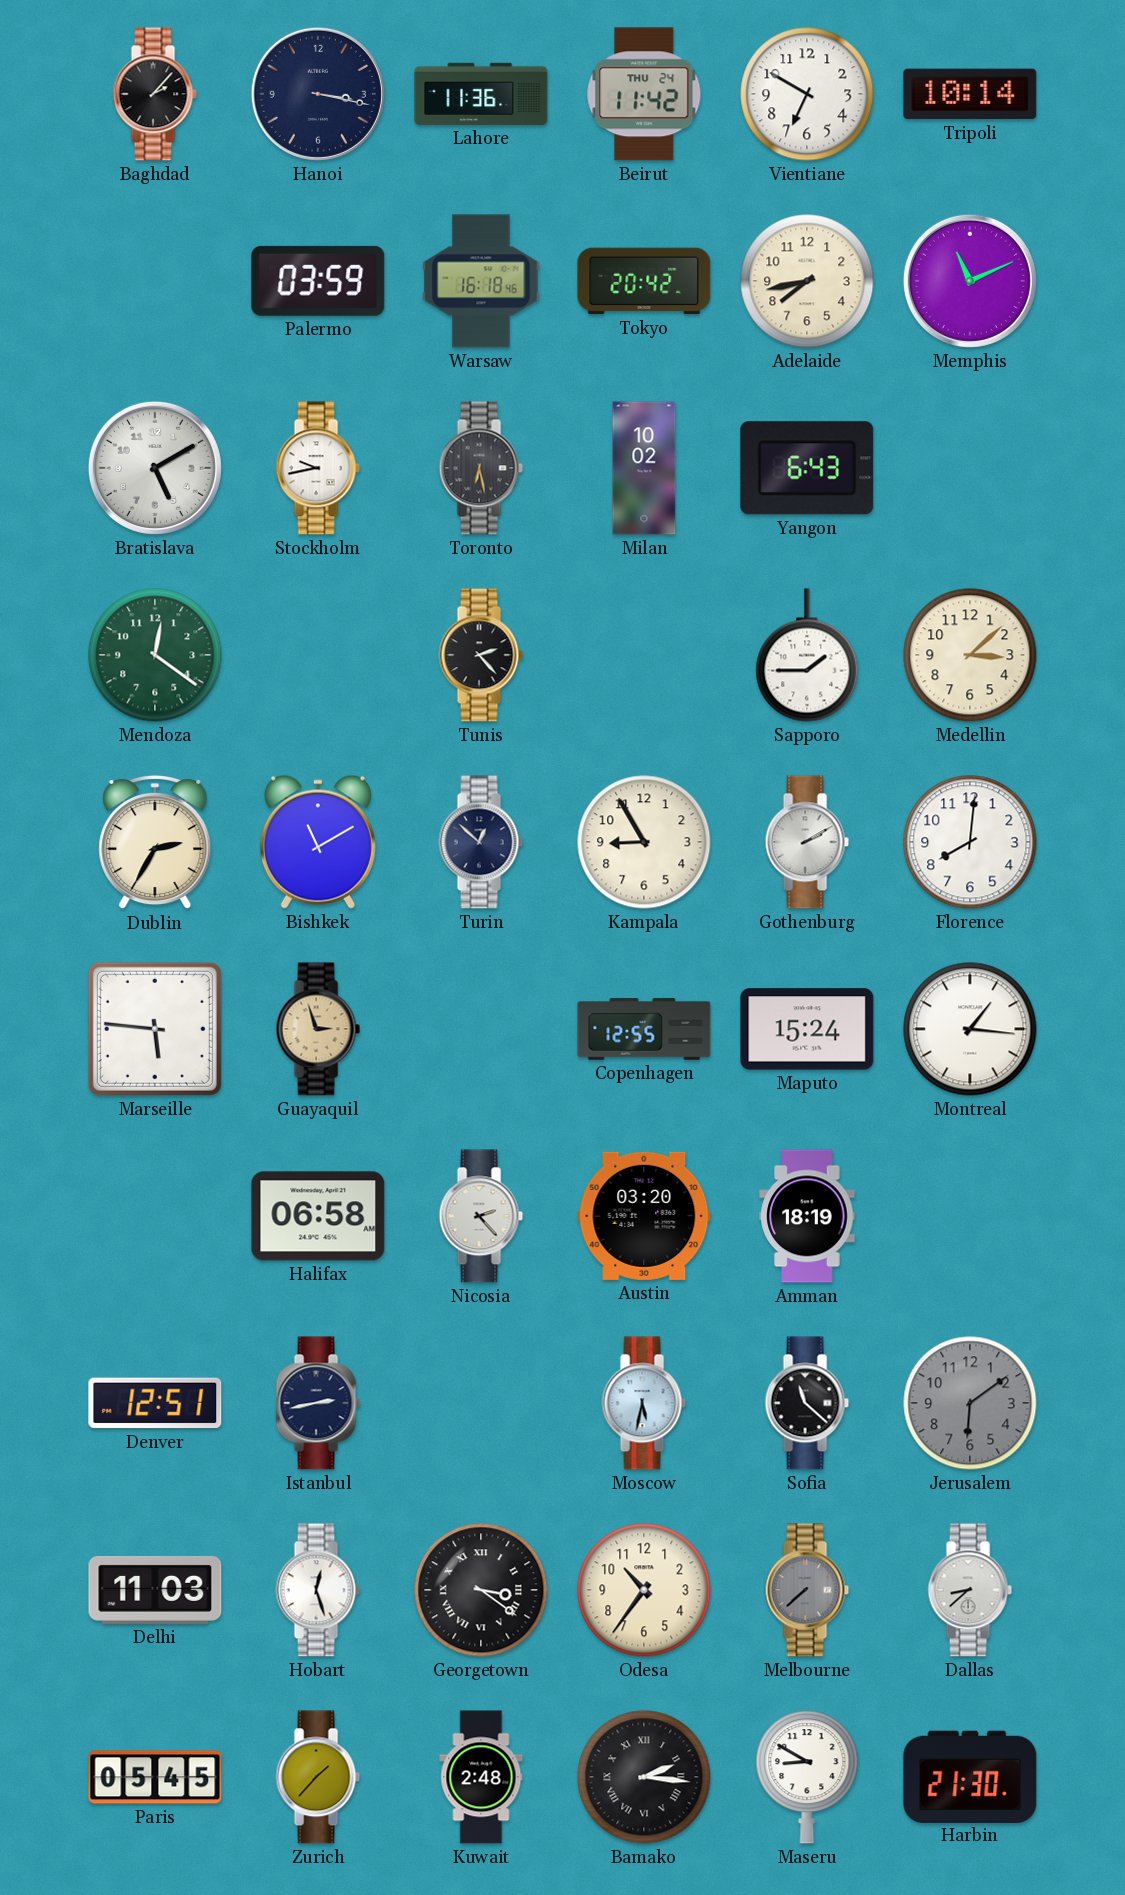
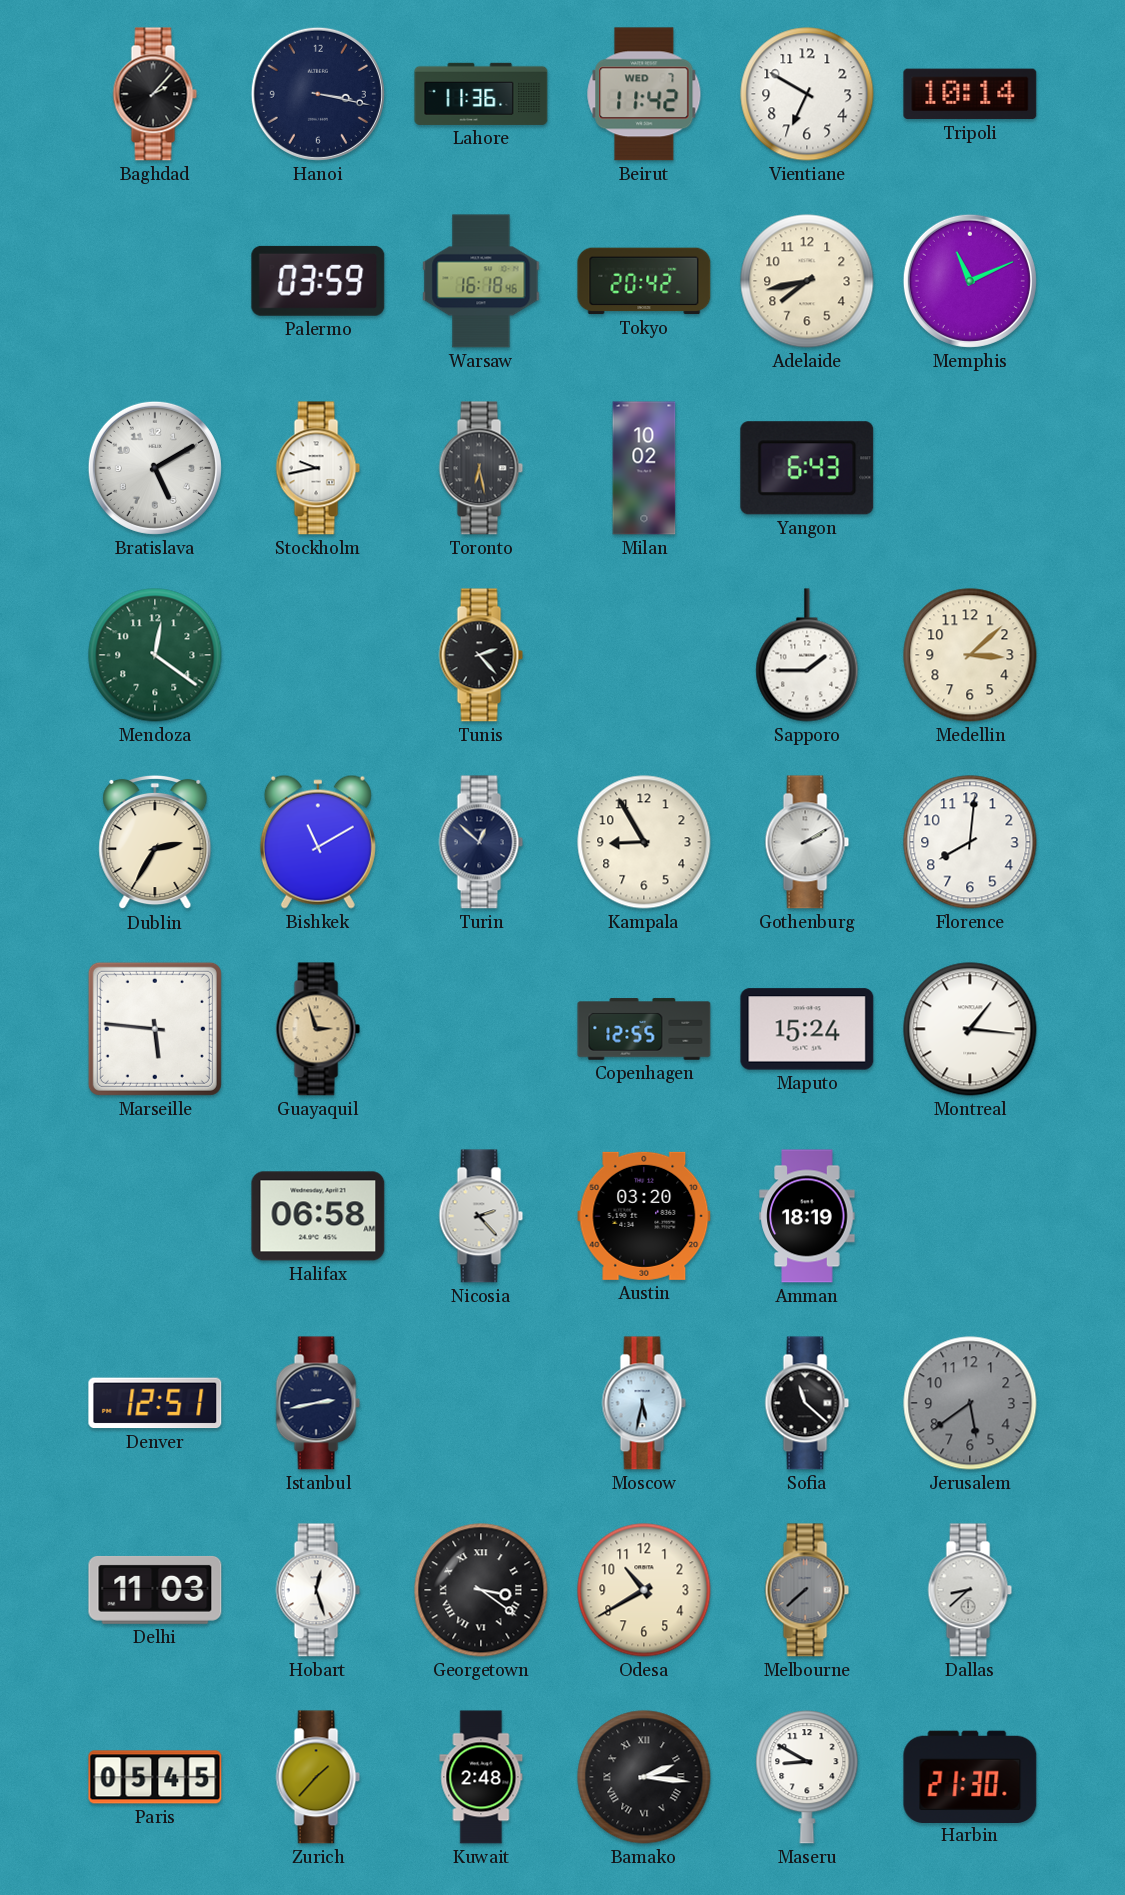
Beirut date: THU 24 -> WED 7
Jerusalem: 6:09 -> 5:39
Odesa: 10:36 -> 10:40
